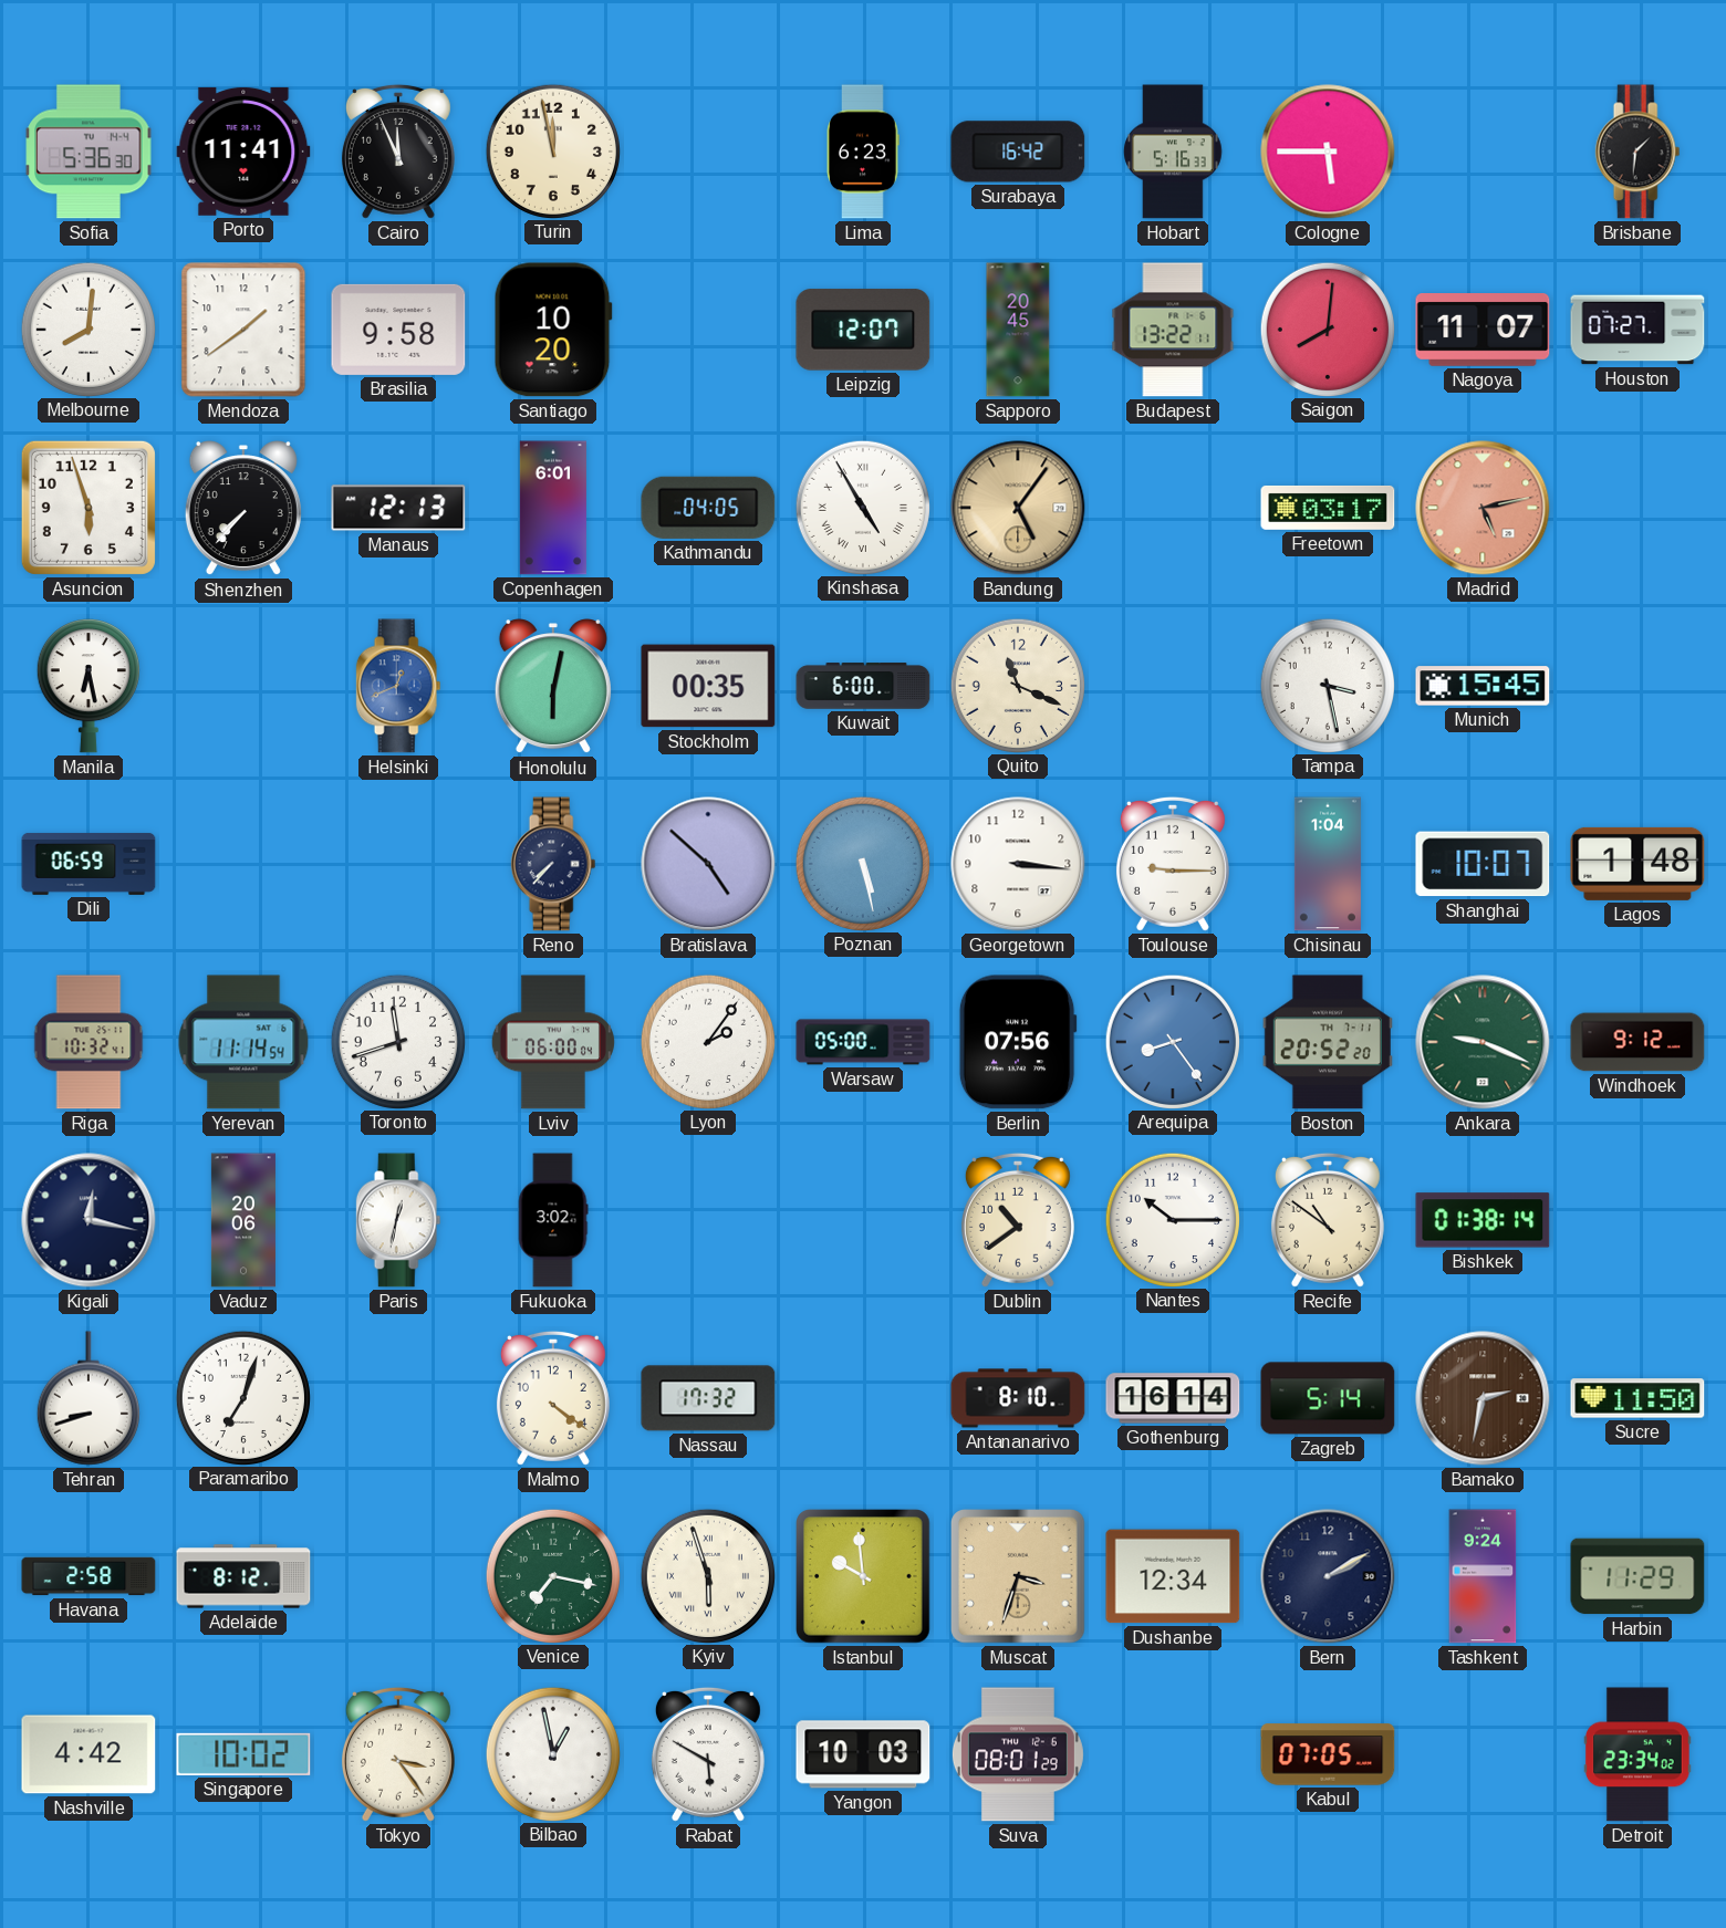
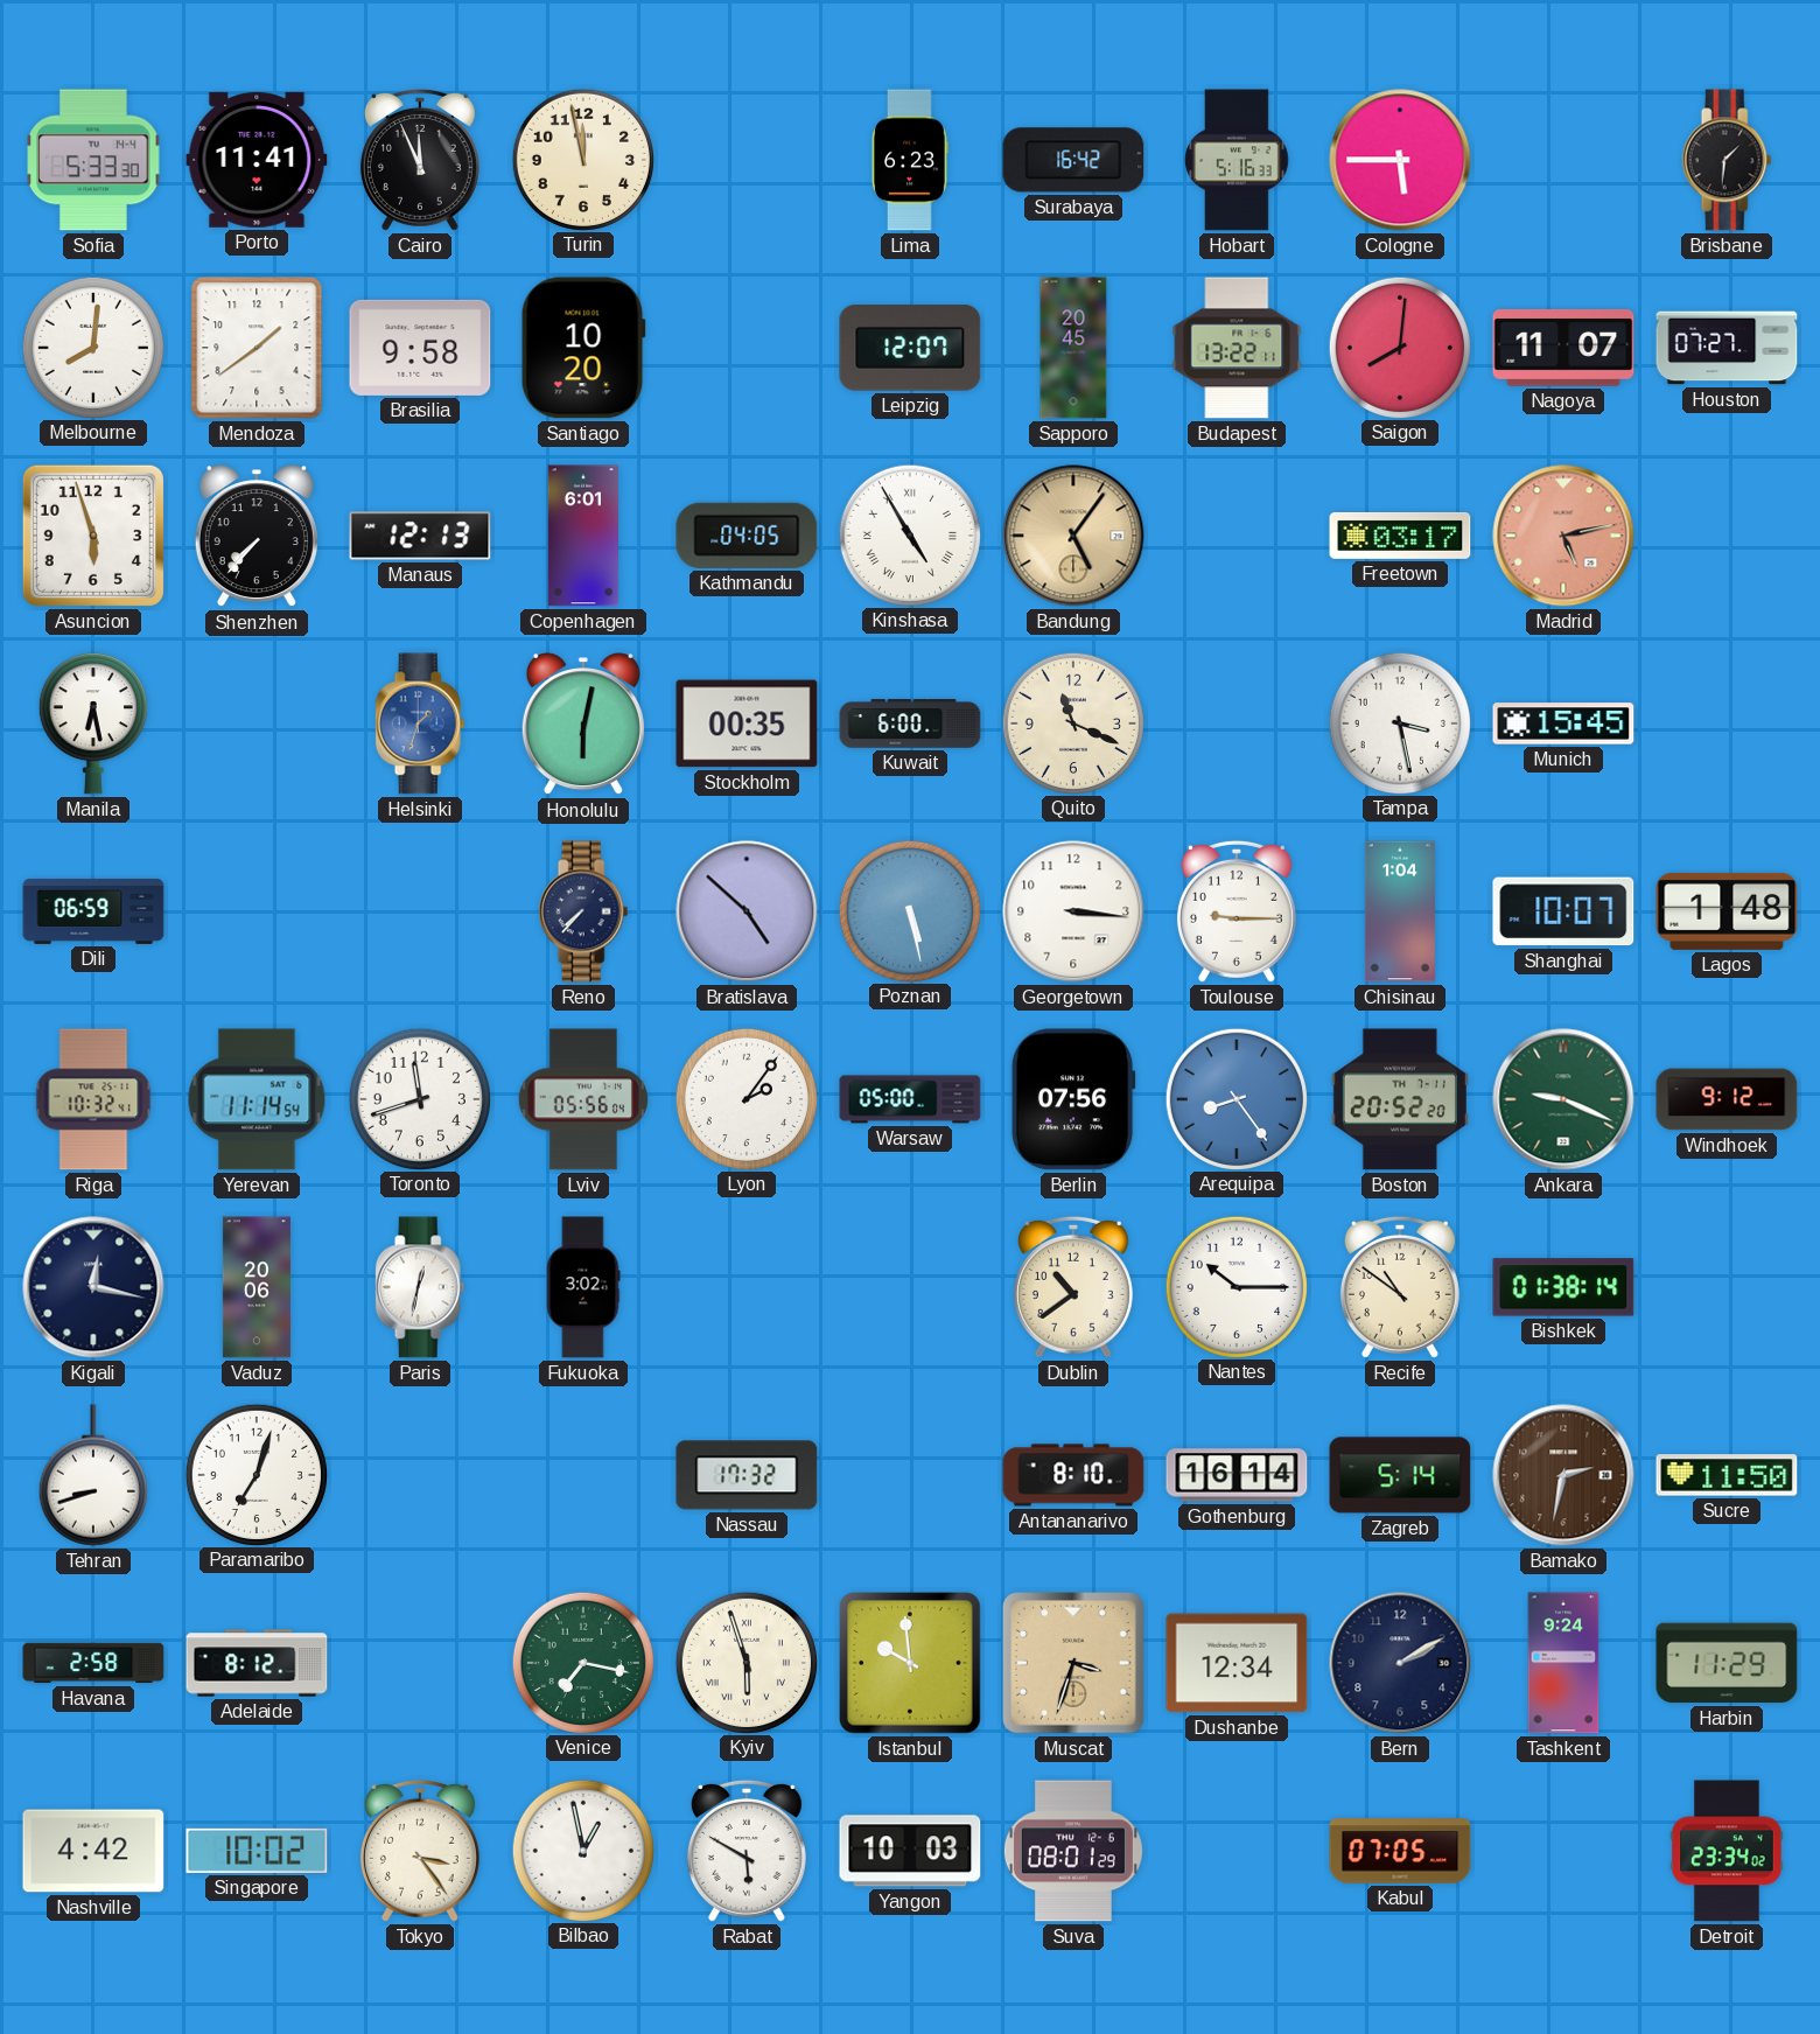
Sofia: 5:36 -> 5:33
Helsinki: 12:41 -> 1:33
Lviv: 06:00 -> 05:56
Malmo: 4:21 -> none
